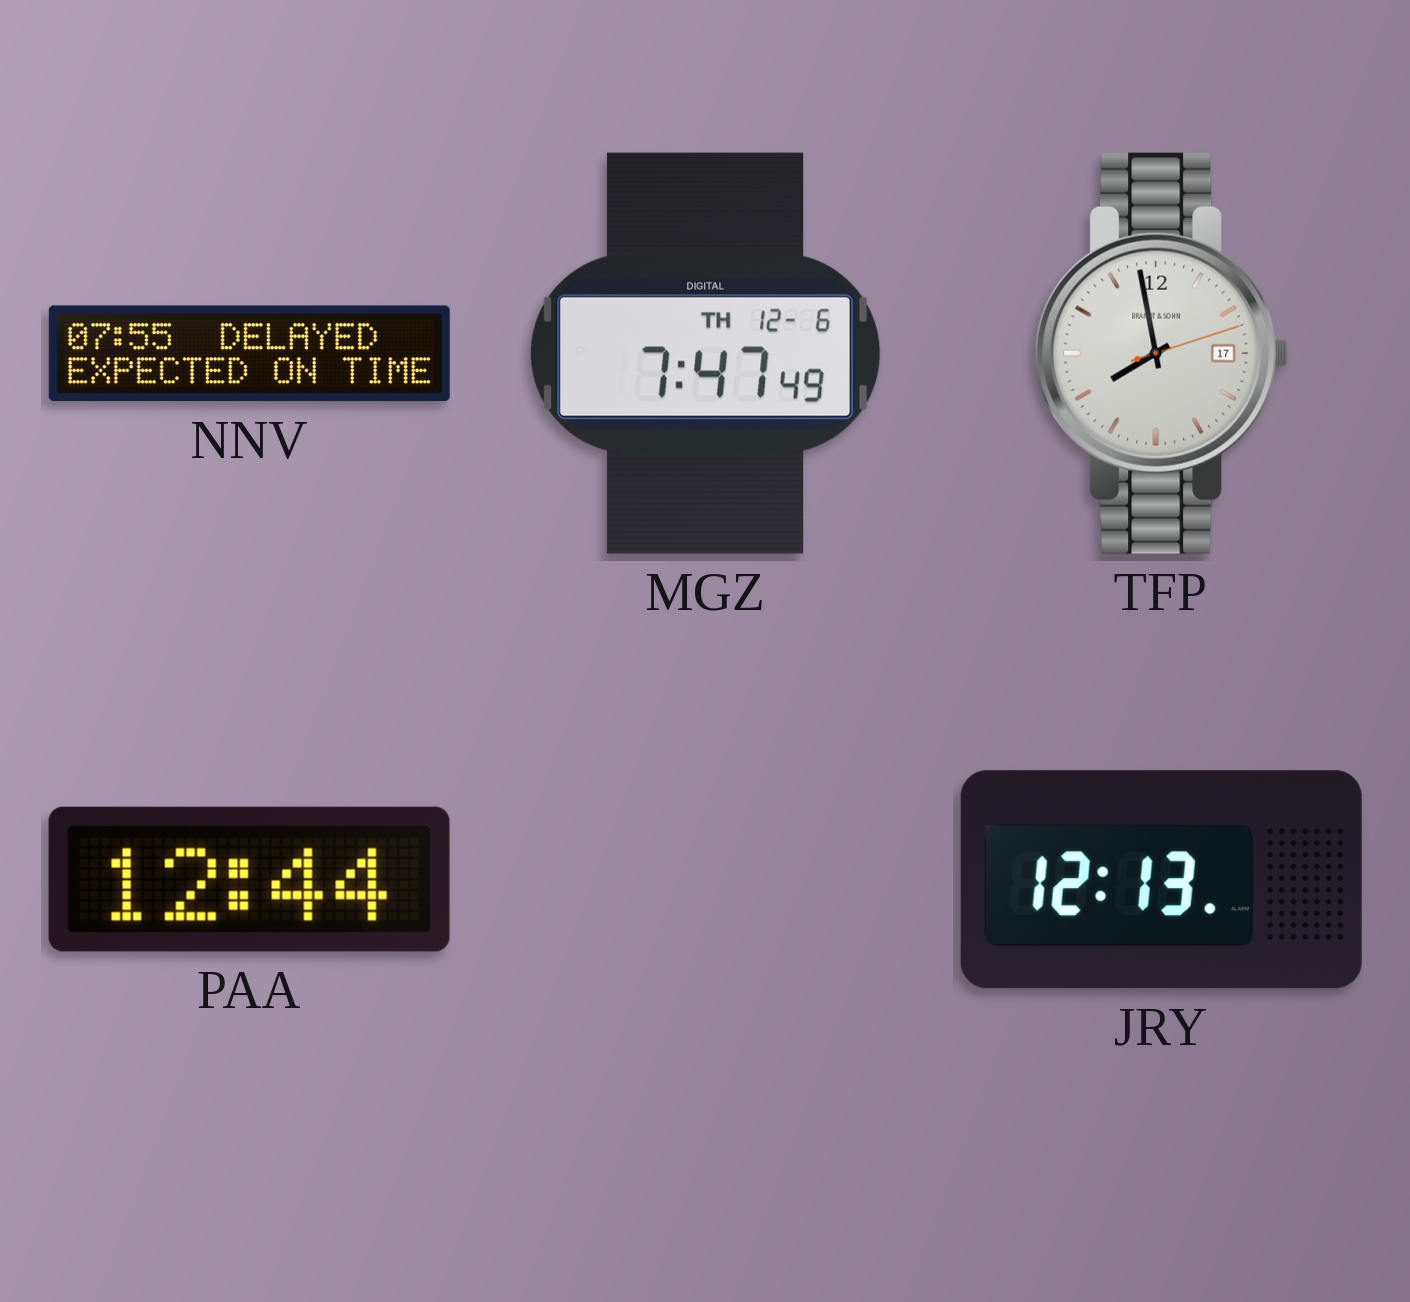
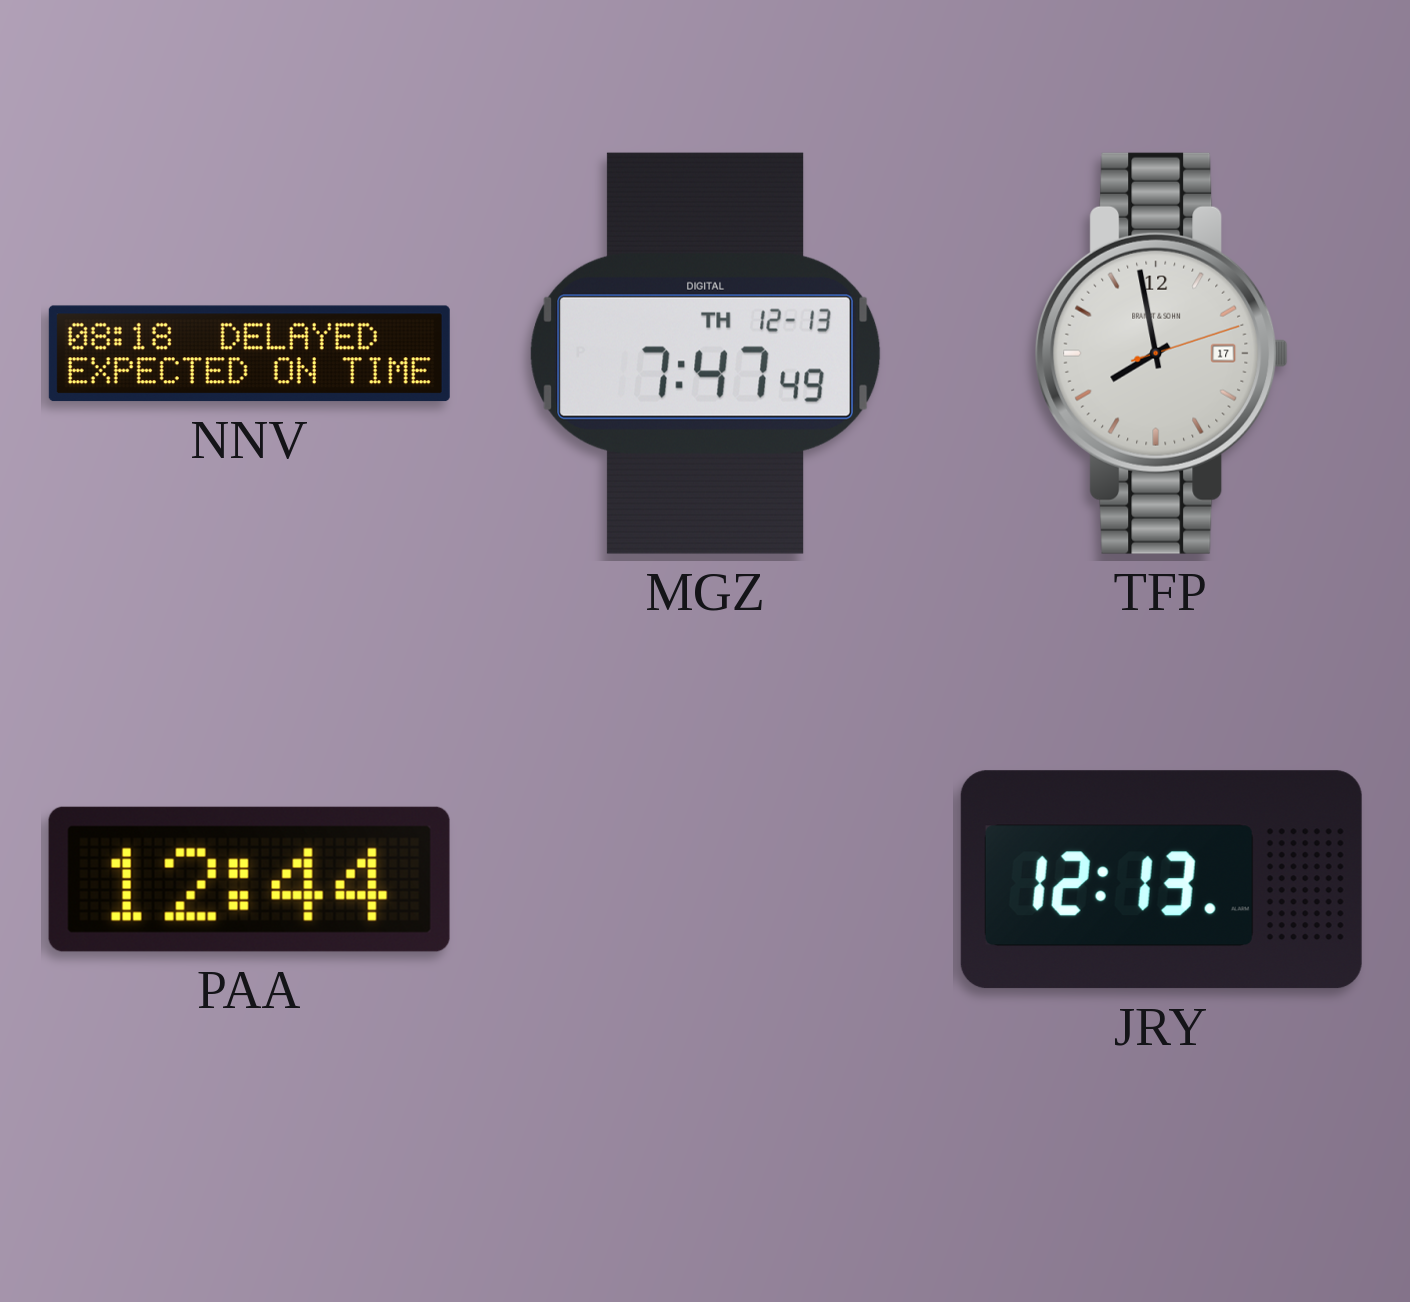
NNV: 07:55 -> 08:18
MGZ date: TH 12-6 -> TH 12-13
